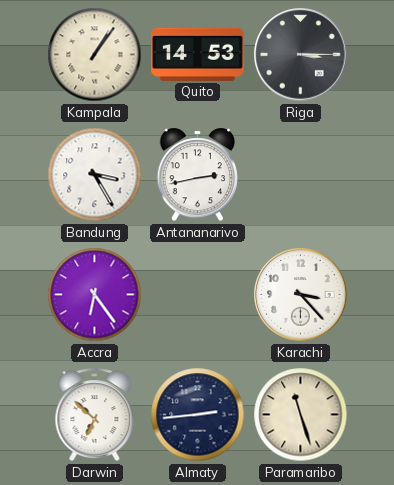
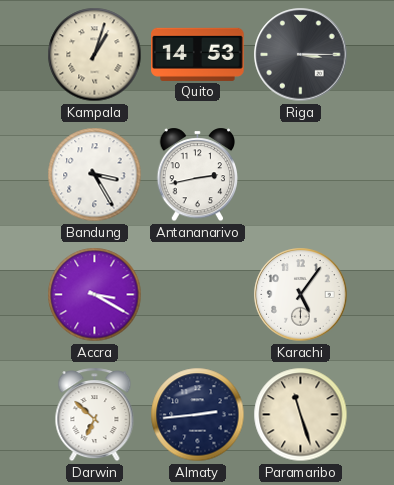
Kampala: 1:06 -> 1:03
Accra: 6:24 -> 3:20
Karachi: 3:23 -> 5:06
